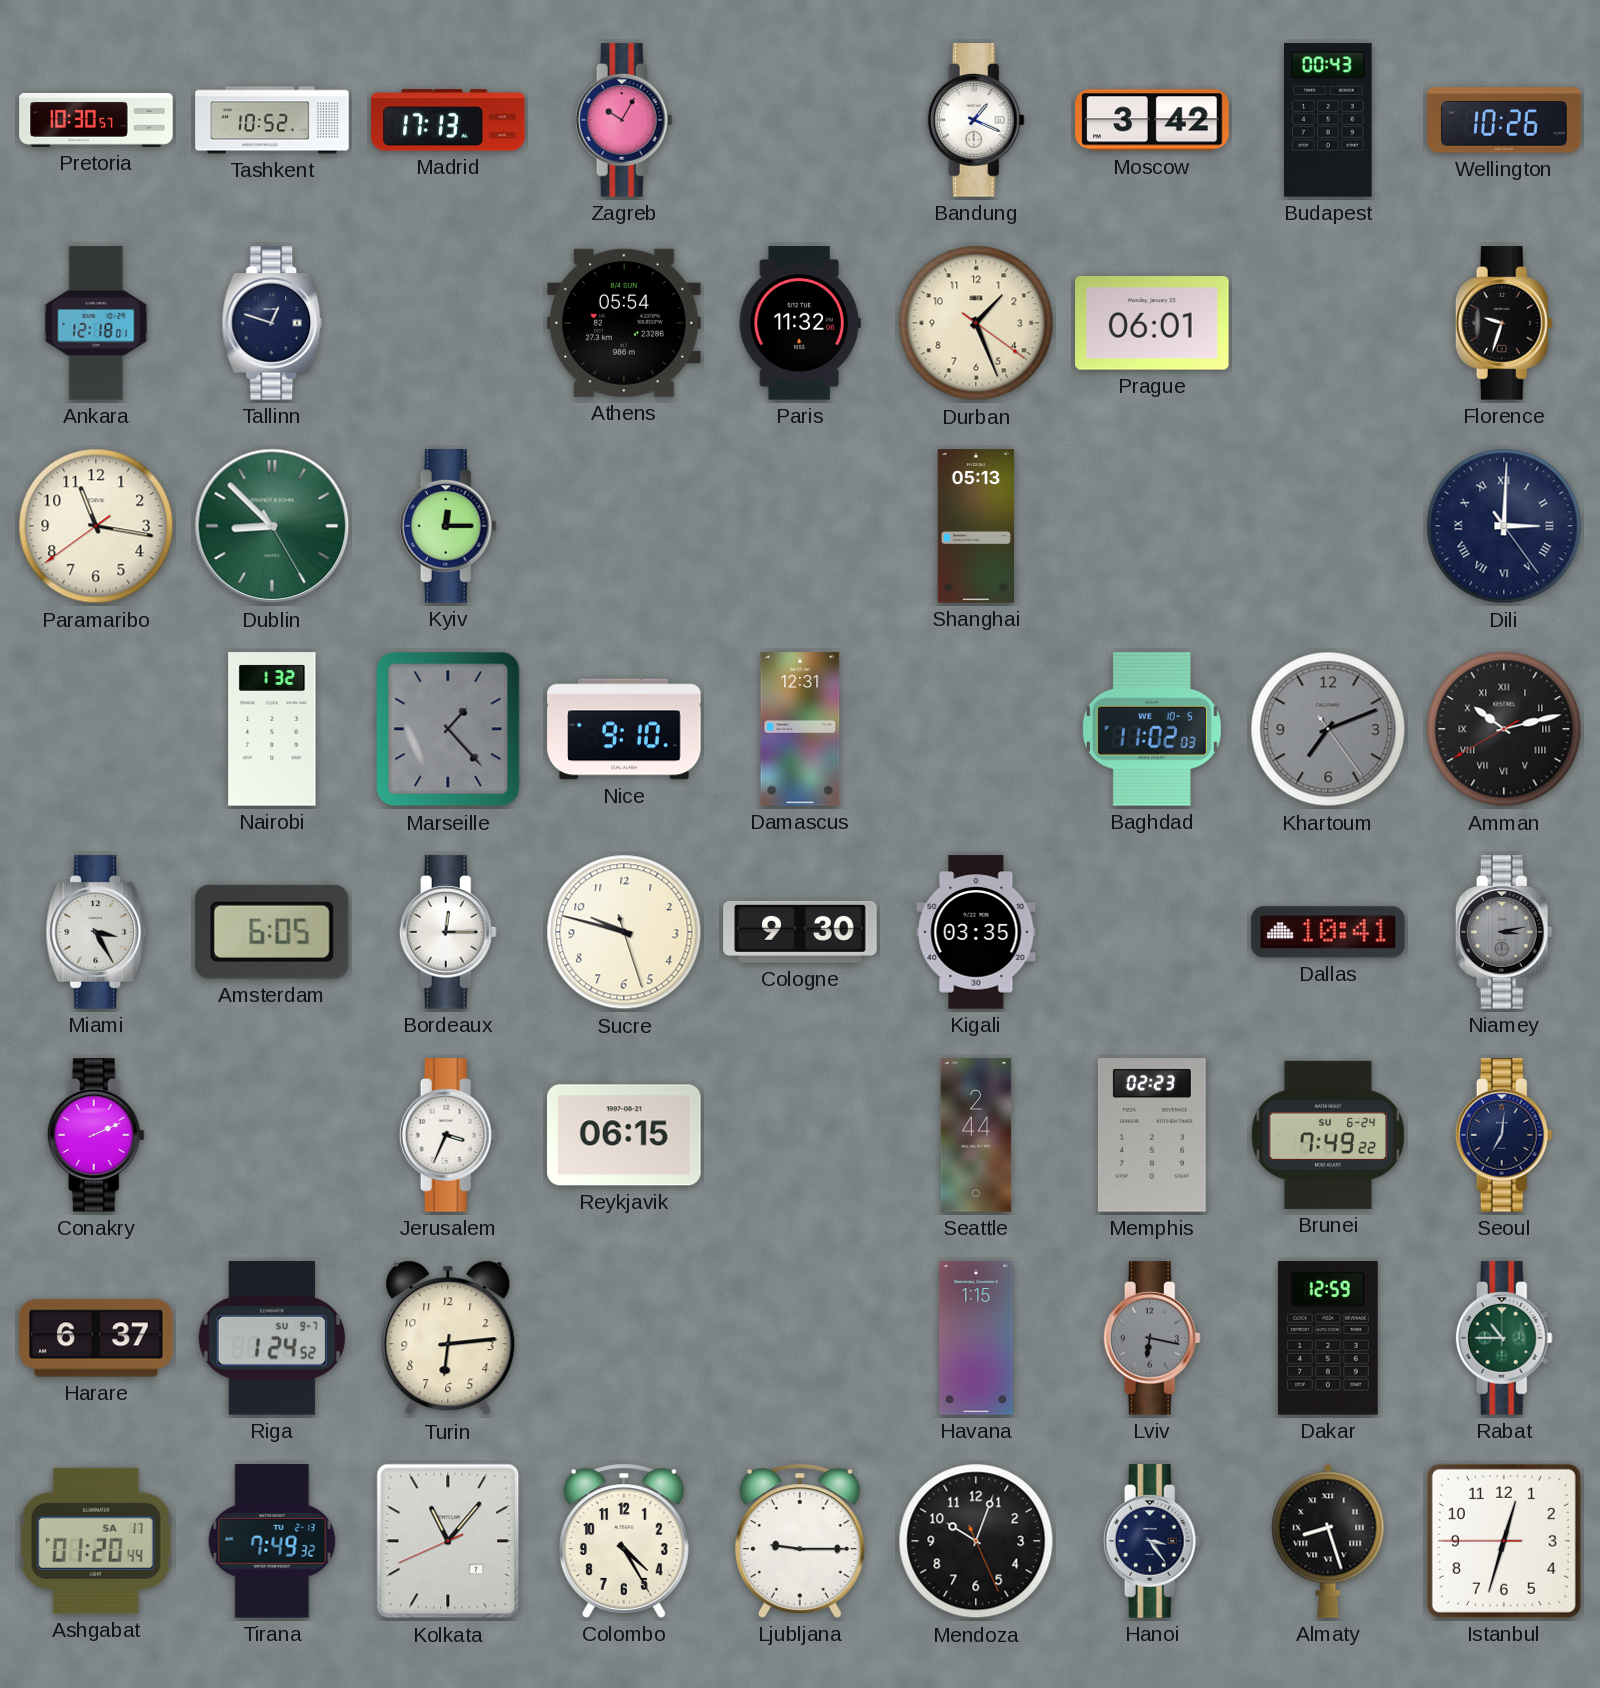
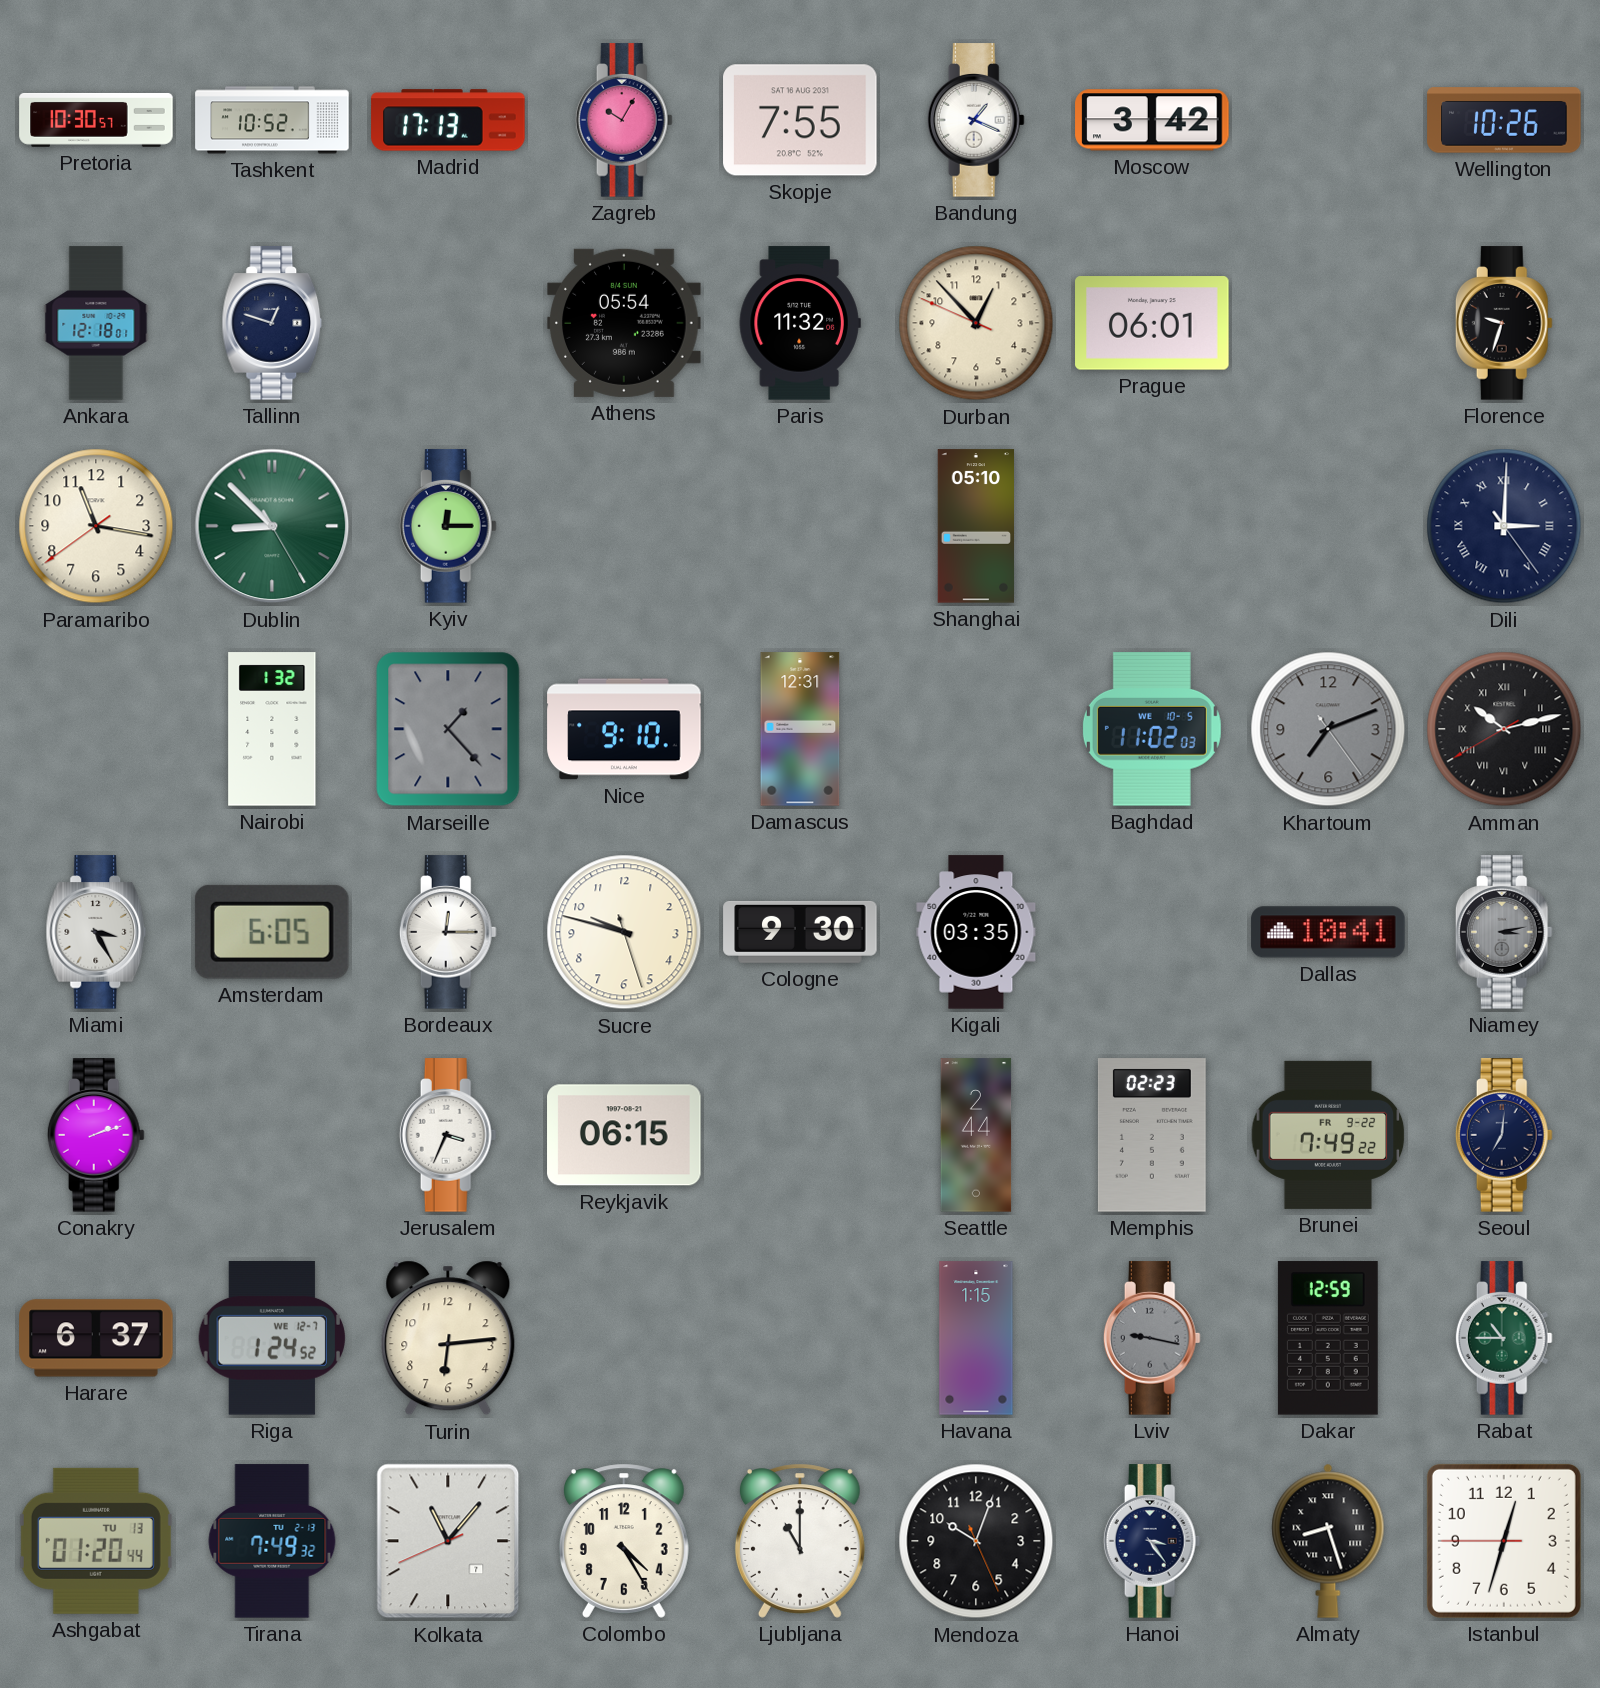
Skopje: none -> 7:55
Budapest: 00:43 -> none
Durban: 1:26 -> 12:52
Shanghai: 05:13 -> 05:10
Conakry: 2:11 -> 2:12
Brunei date: SU 6-24 -> FR 9-22
Riga date: SU 9-7 -> WE 12-7
Lviv: 6:17 -> 9:17
Ashgabat date: SA 17 -> TU 13
Ljubljana: 9:15 -> 11:00
